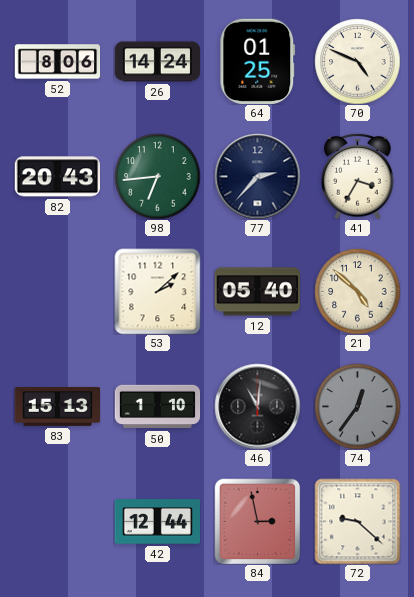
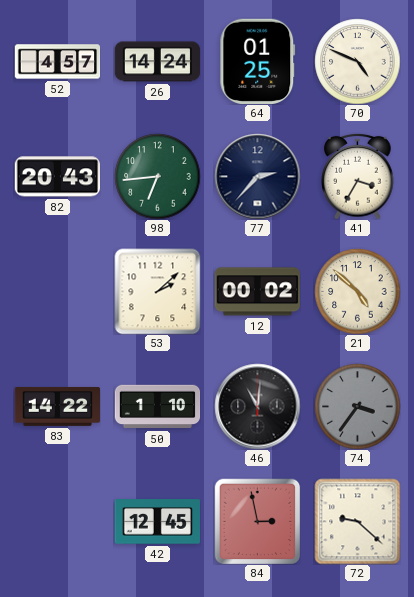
52: 8:06 -> 4:57
12: 05:40 -> 00:02
83: 15:13 -> 14:22
74: 12:36 -> 3:36
42: 12:44 -> 12:45
